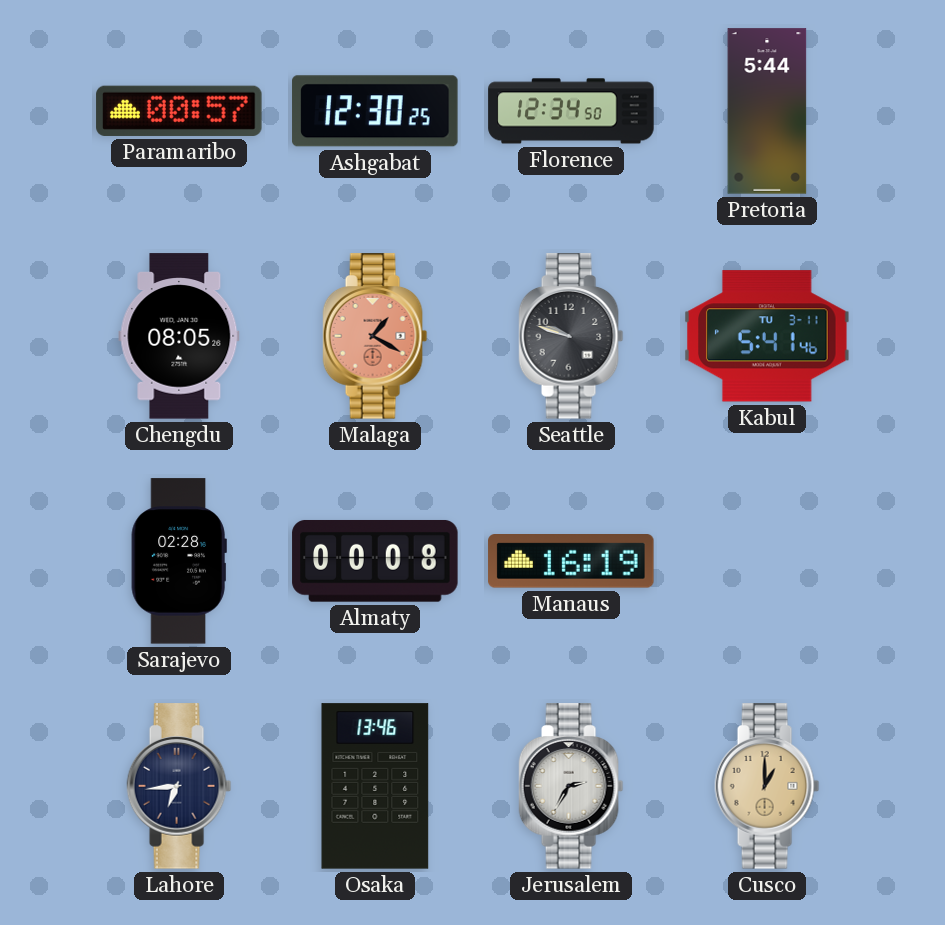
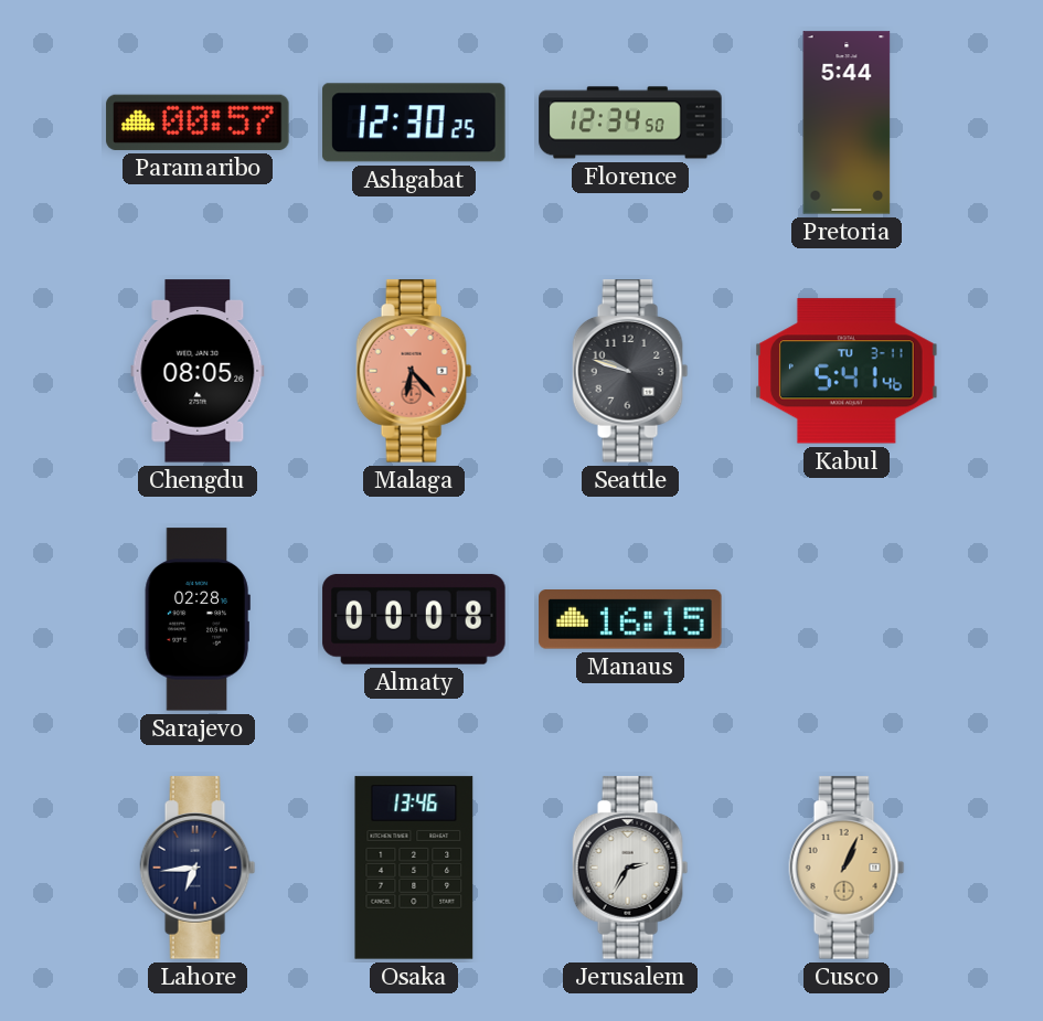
Malaga: 1:20 -> 6:23
Manaus: 16:19 -> 16:15
Cusco: 1:00 -> 1:04
